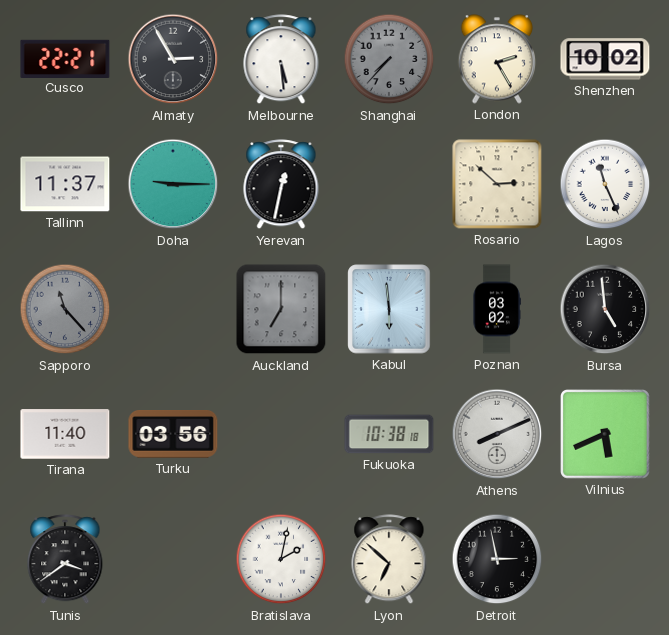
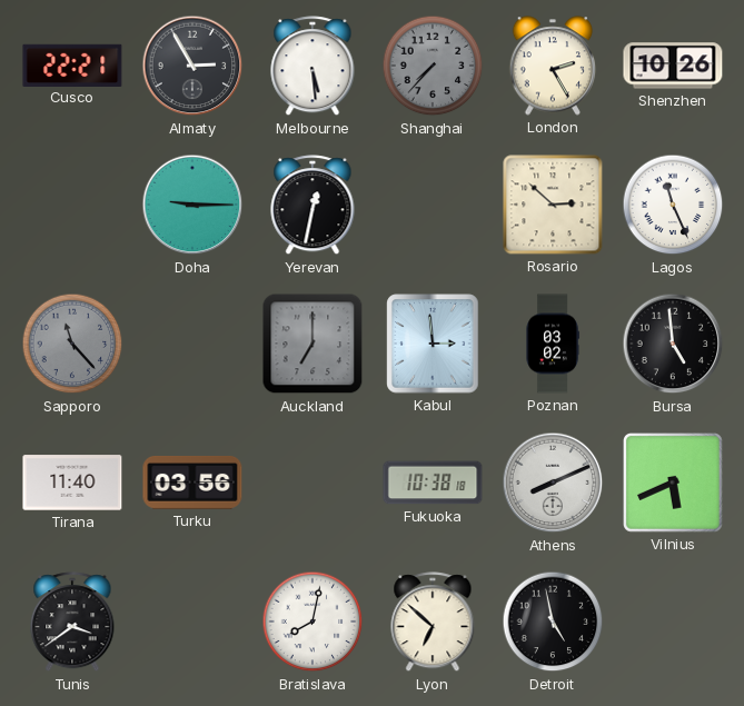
Shenzhen: 10:02 -> 10:26
Tallinn: 11:37 -> none
Kabul: 5:59 -> 2:59
Bratislava: 2:02 -> 8:02
Detroit: 2:58 -> 4:58
